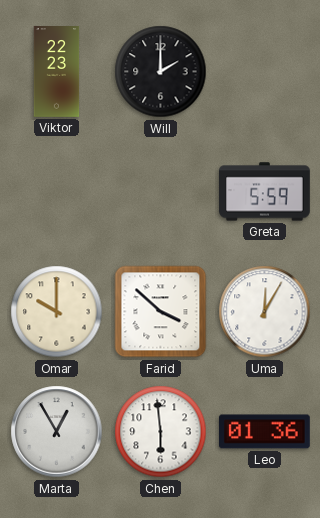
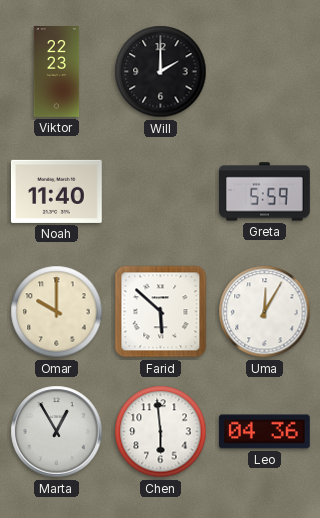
Noah: none -> 11:40
Farid: 3:52 -> 5:52
Leo: 01:36 -> 04:36
